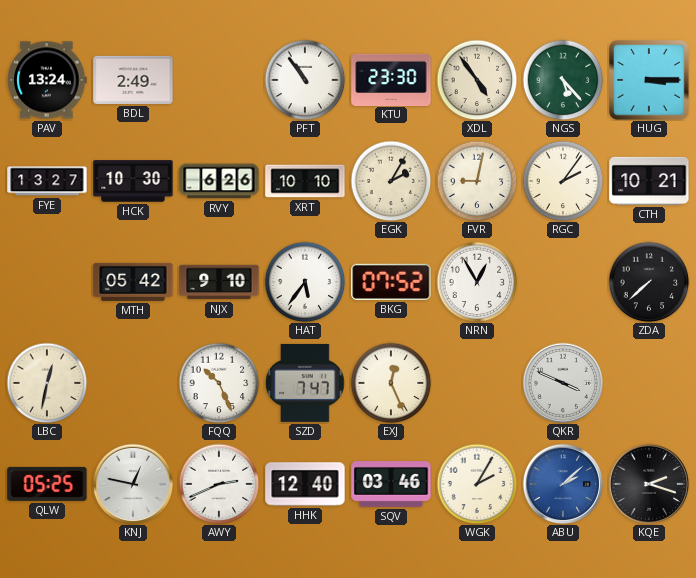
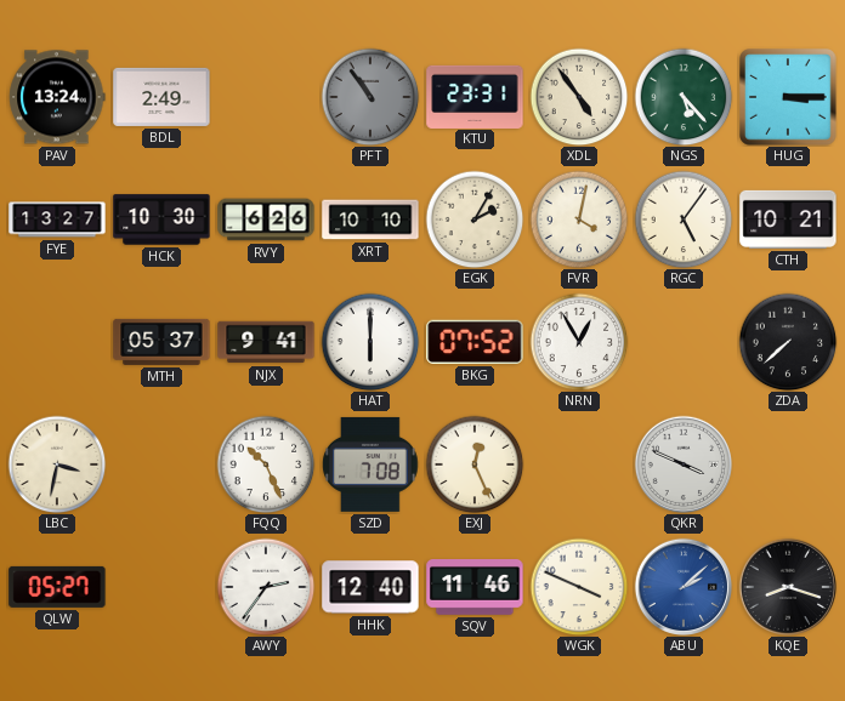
PFT dial: white -> grey
KTU: 23:30 -> 23:31
FVR: 9:02 -> 4:02
RGC: 2:06 -> 5:06
MTH: 05:42 -> 05:37
NJX: 9:10 -> 9:41
HAT: 5:36 -> 6:00
LBC: 12:32 -> 3:32
SZD: 7:47 -> 7:08
QLW: 05:25 -> 05:27
KNJ: 12:47 -> none
AWY: 2:41 -> 2:36
SQV: 03:46 -> 11:46
WGK: 2:05 -> 3:49
KQE: 2:18 -> 8:18
